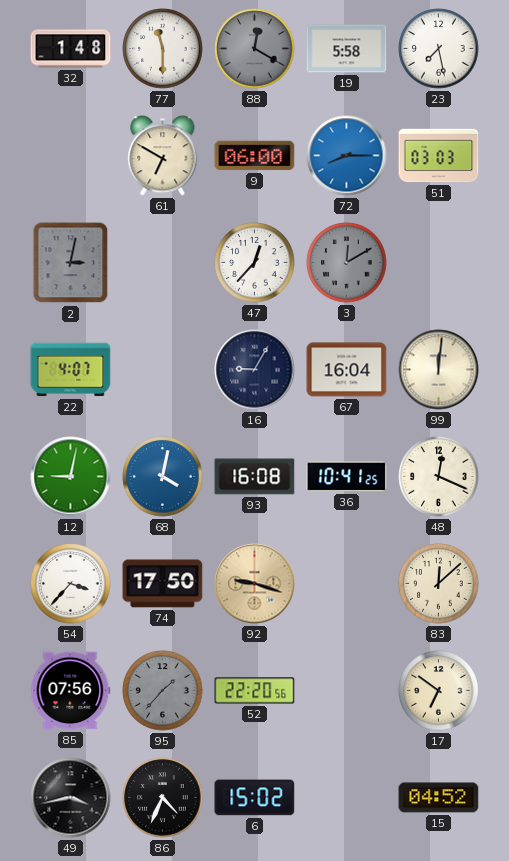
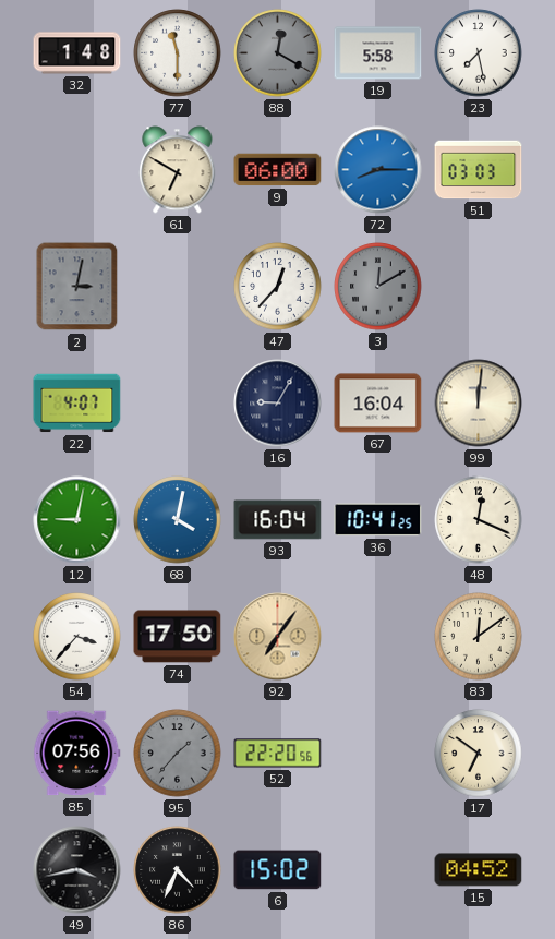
93: 16:08 -> 16:04
92: 9:18 -> 7:06
83: 12:08 -> 12:09
